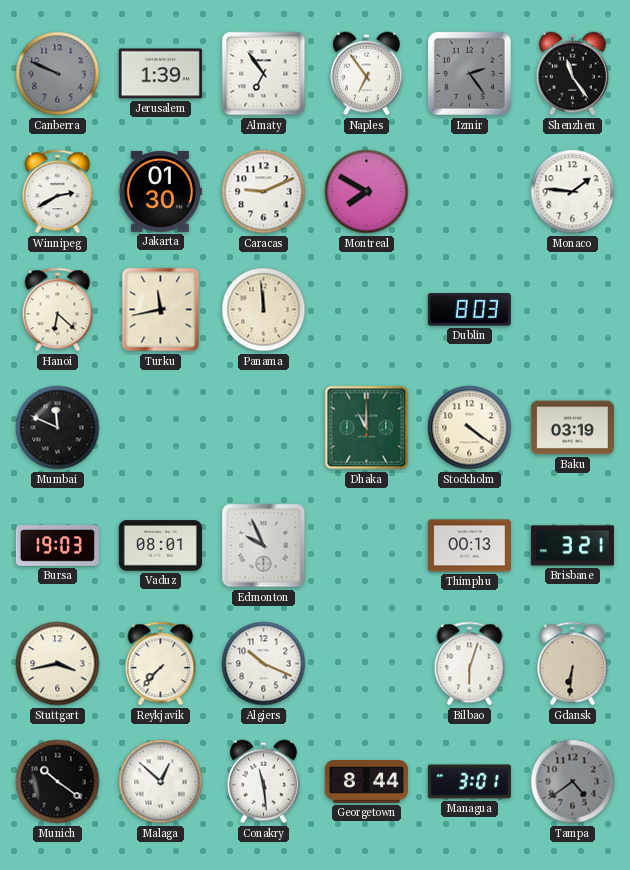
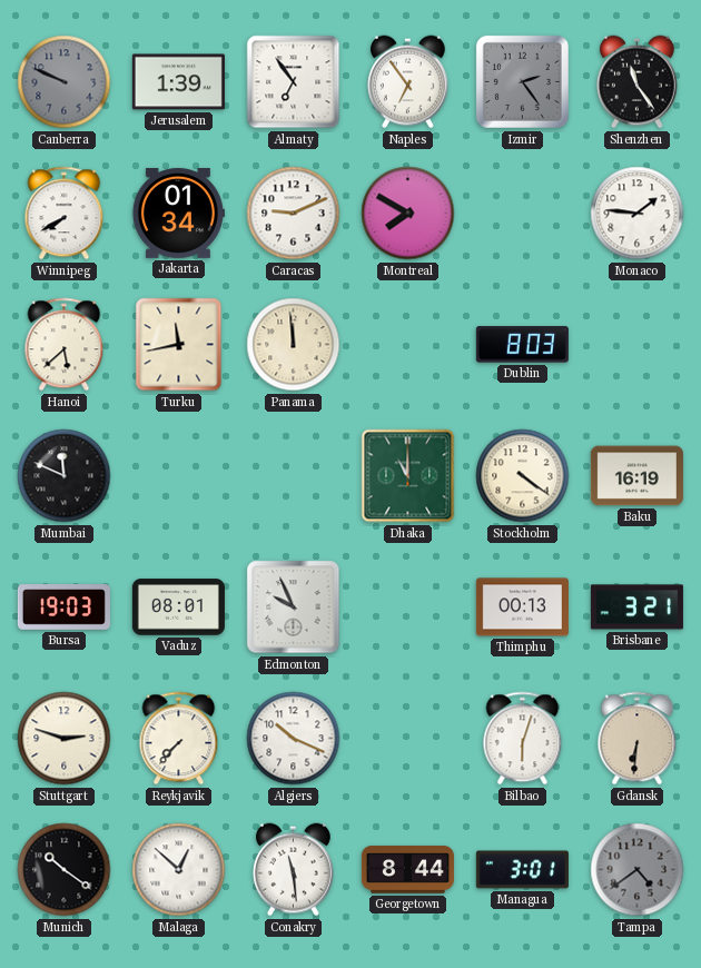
Winnipeg: 2:40 -> 7:40
Jakarta: 01:30 -> 01:34
Hanoi: 6:22 -> 5:38
Baku: 03:19 -> 16:19
Stuttgart: 3:43 -> 2:48
